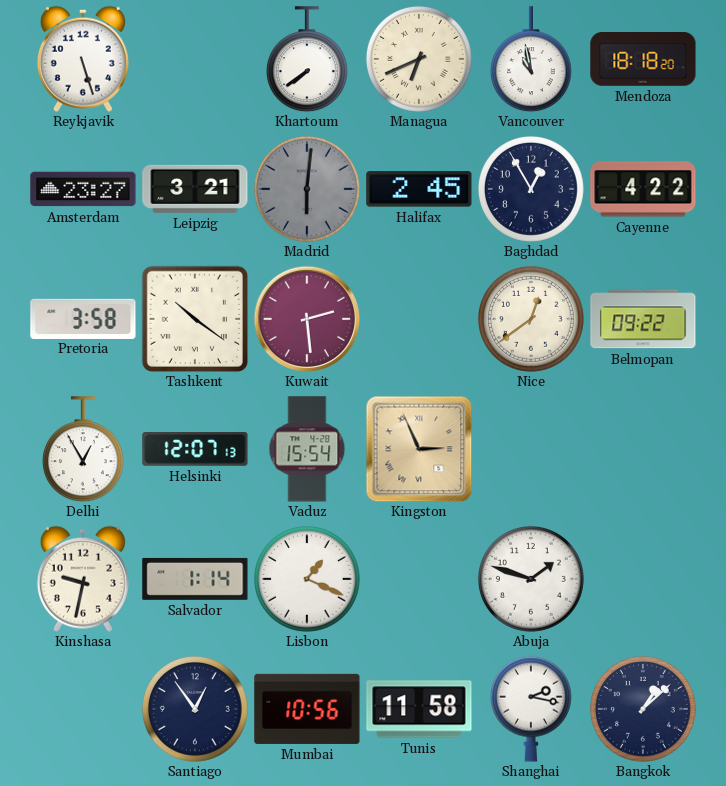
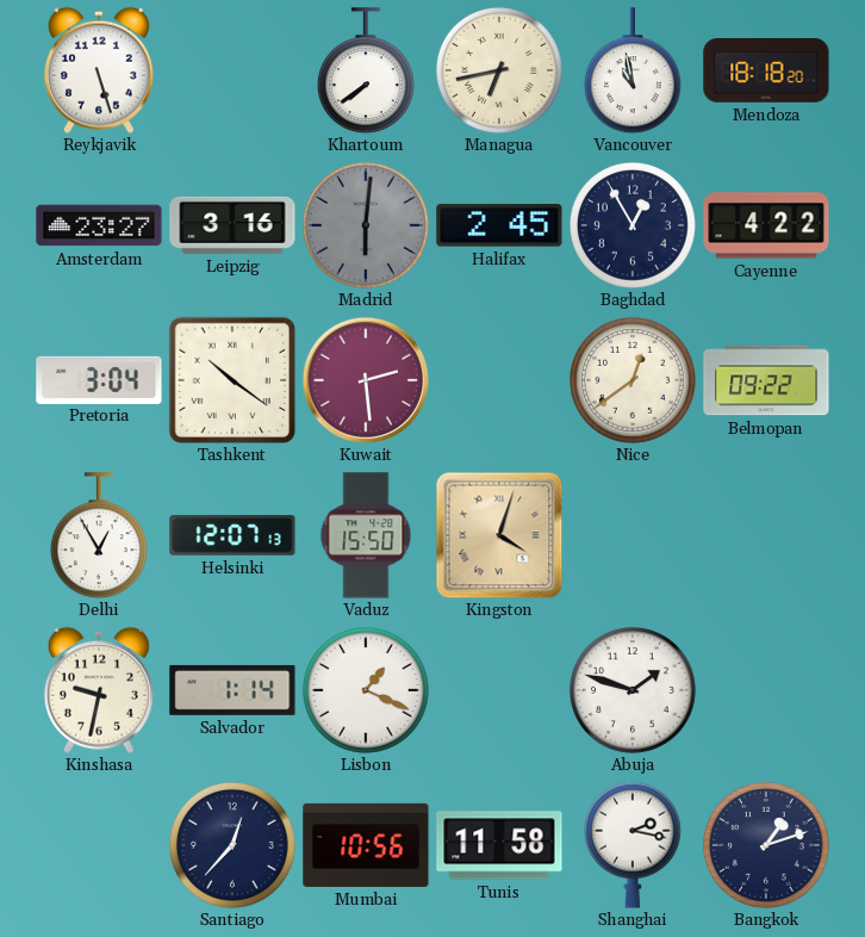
Managua: 6:41 -> 6:43
Leipzig: 3:21 -> 3:16
Pretoria: 3:58 -> 3:04
Vaduz: 15:54 -> 15:50
Kingston: 2:56 -> 4:03
Santiago: 12:54 -> 12:37
Bangkok: 1:08 -> 1:12
